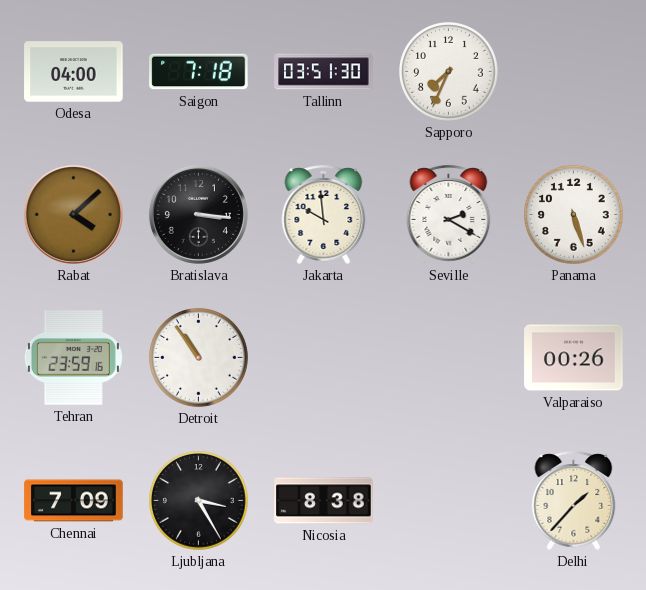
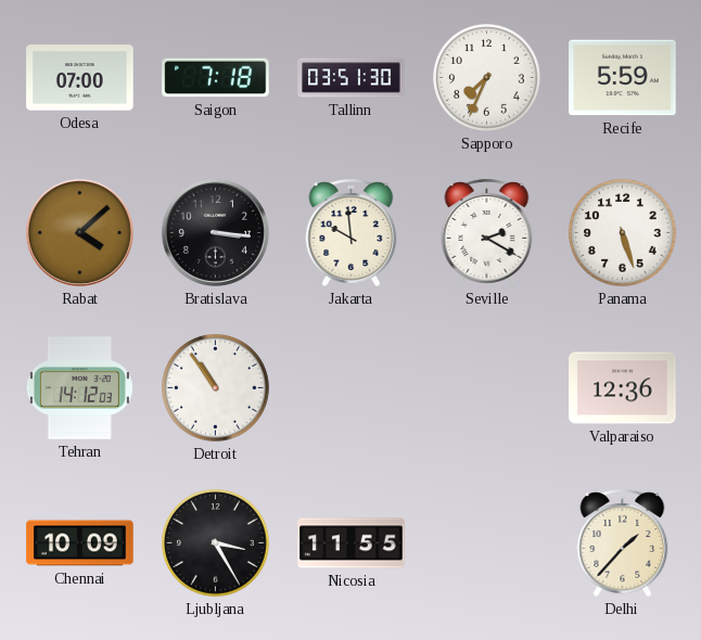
Odesa: 04:00 -> 07:00
Recife: none -> 5:59
Tehran: 23:59 -> 14:12
Valparaiso: 00:26 -> 12:36
Chennai: 7:09 -> 10:09
Nicosia: 8:38 -> 11:55
